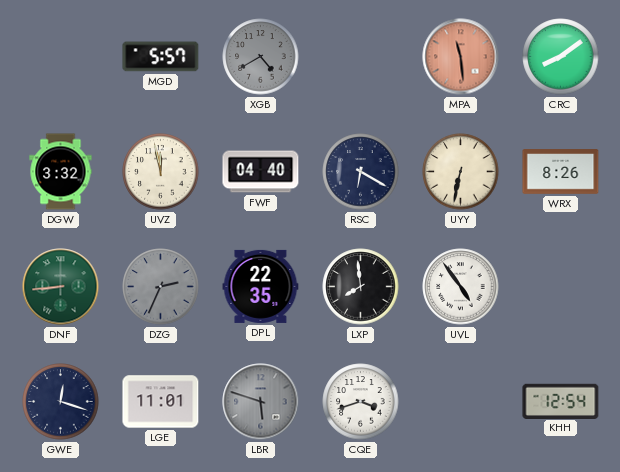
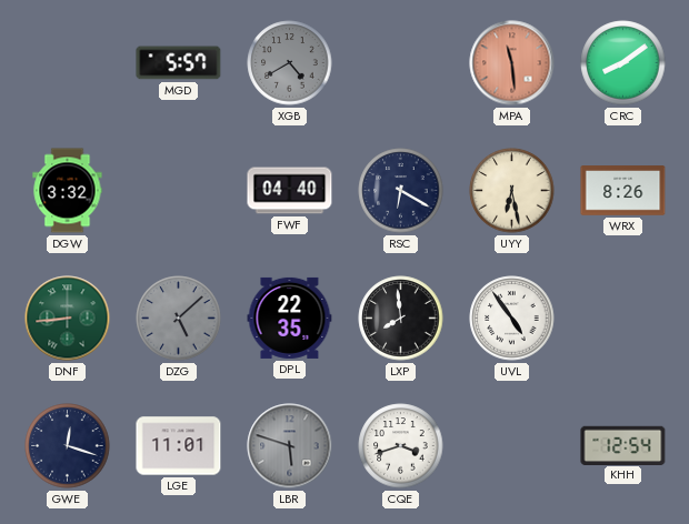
UVZ: 11:58 -> none
UYY: 6:32 -> 6:28
DZG: 2:34 -> 5:08
